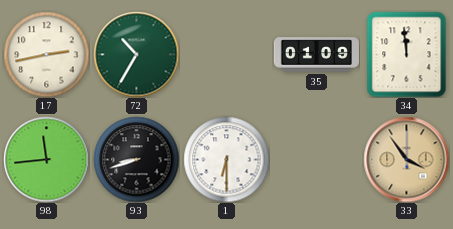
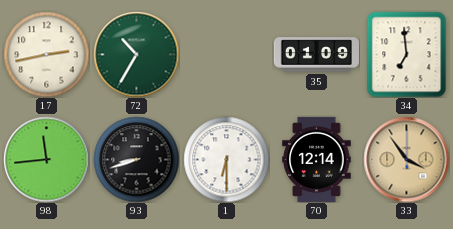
34: 11:59 -> 6:59
70: none -> 12:14
